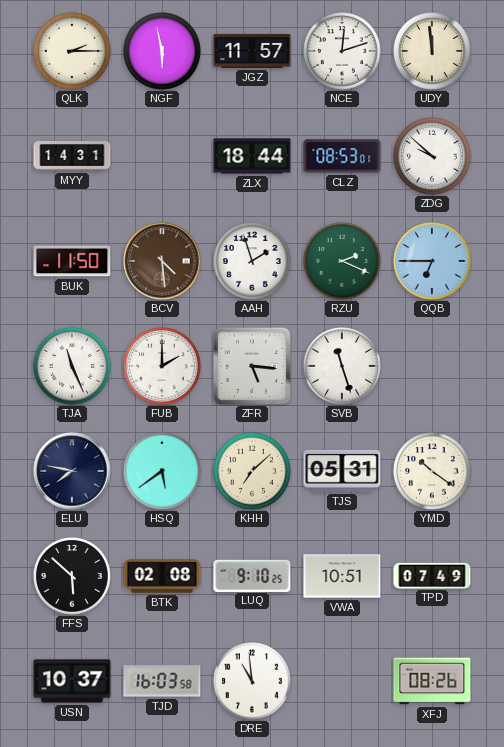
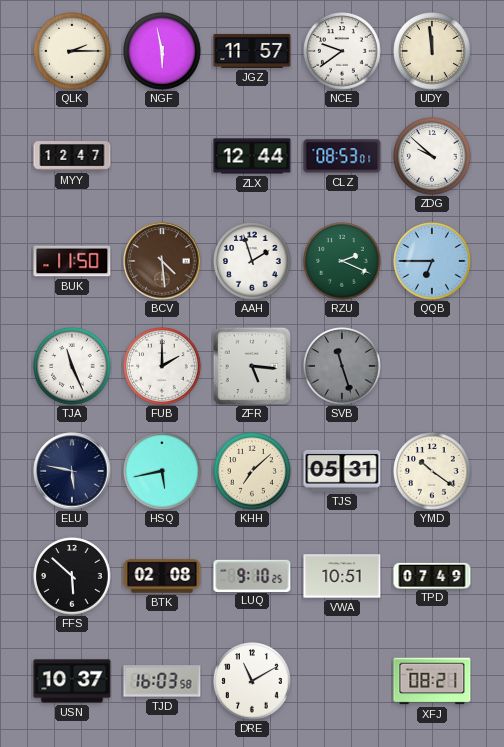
NCE: 12:12 -> 9:39
MYY: 14:31 -> 12:47
ZLX: 18:44 -> 12:44
SVB dial: white -> grey
ELU: 7:47 -> 5:47
HSQ: 5:39 -> 5:43
DRE: 10:59 -> 11:10
XFJ: 08:26 -> 08:21
